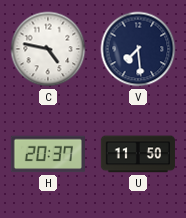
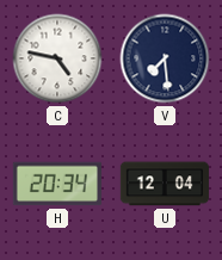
H: 20:37 -> 20:34
U: 11:50 -> 12:04
